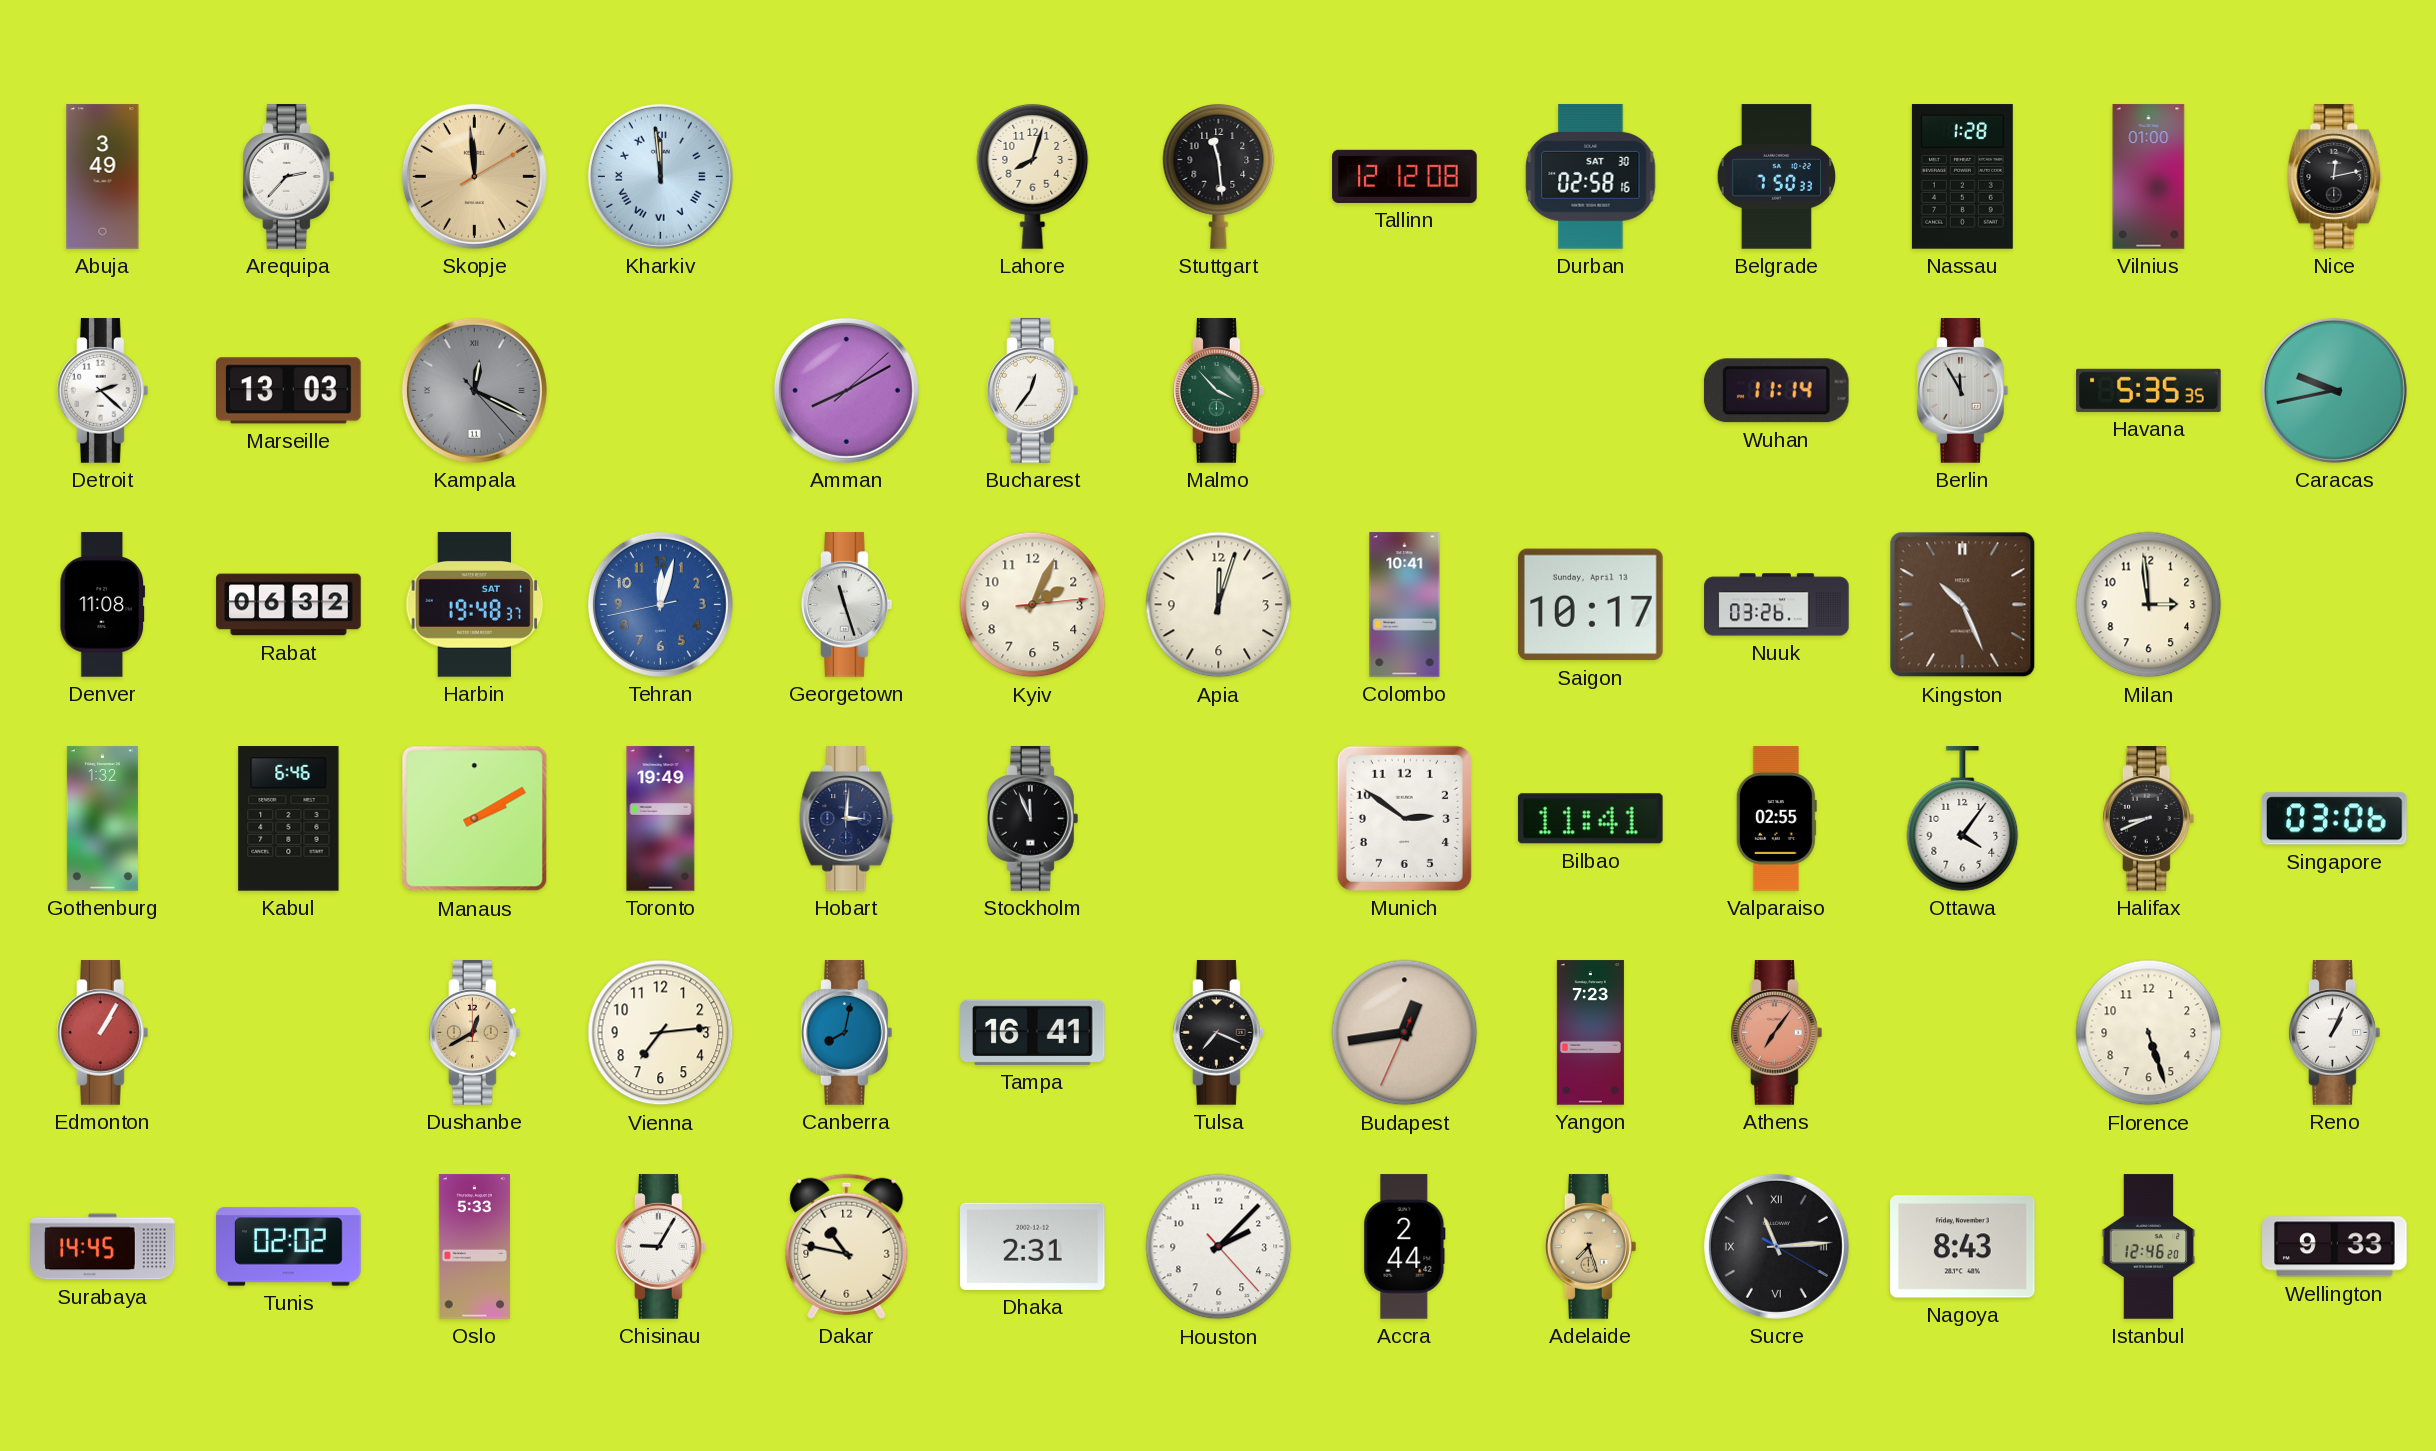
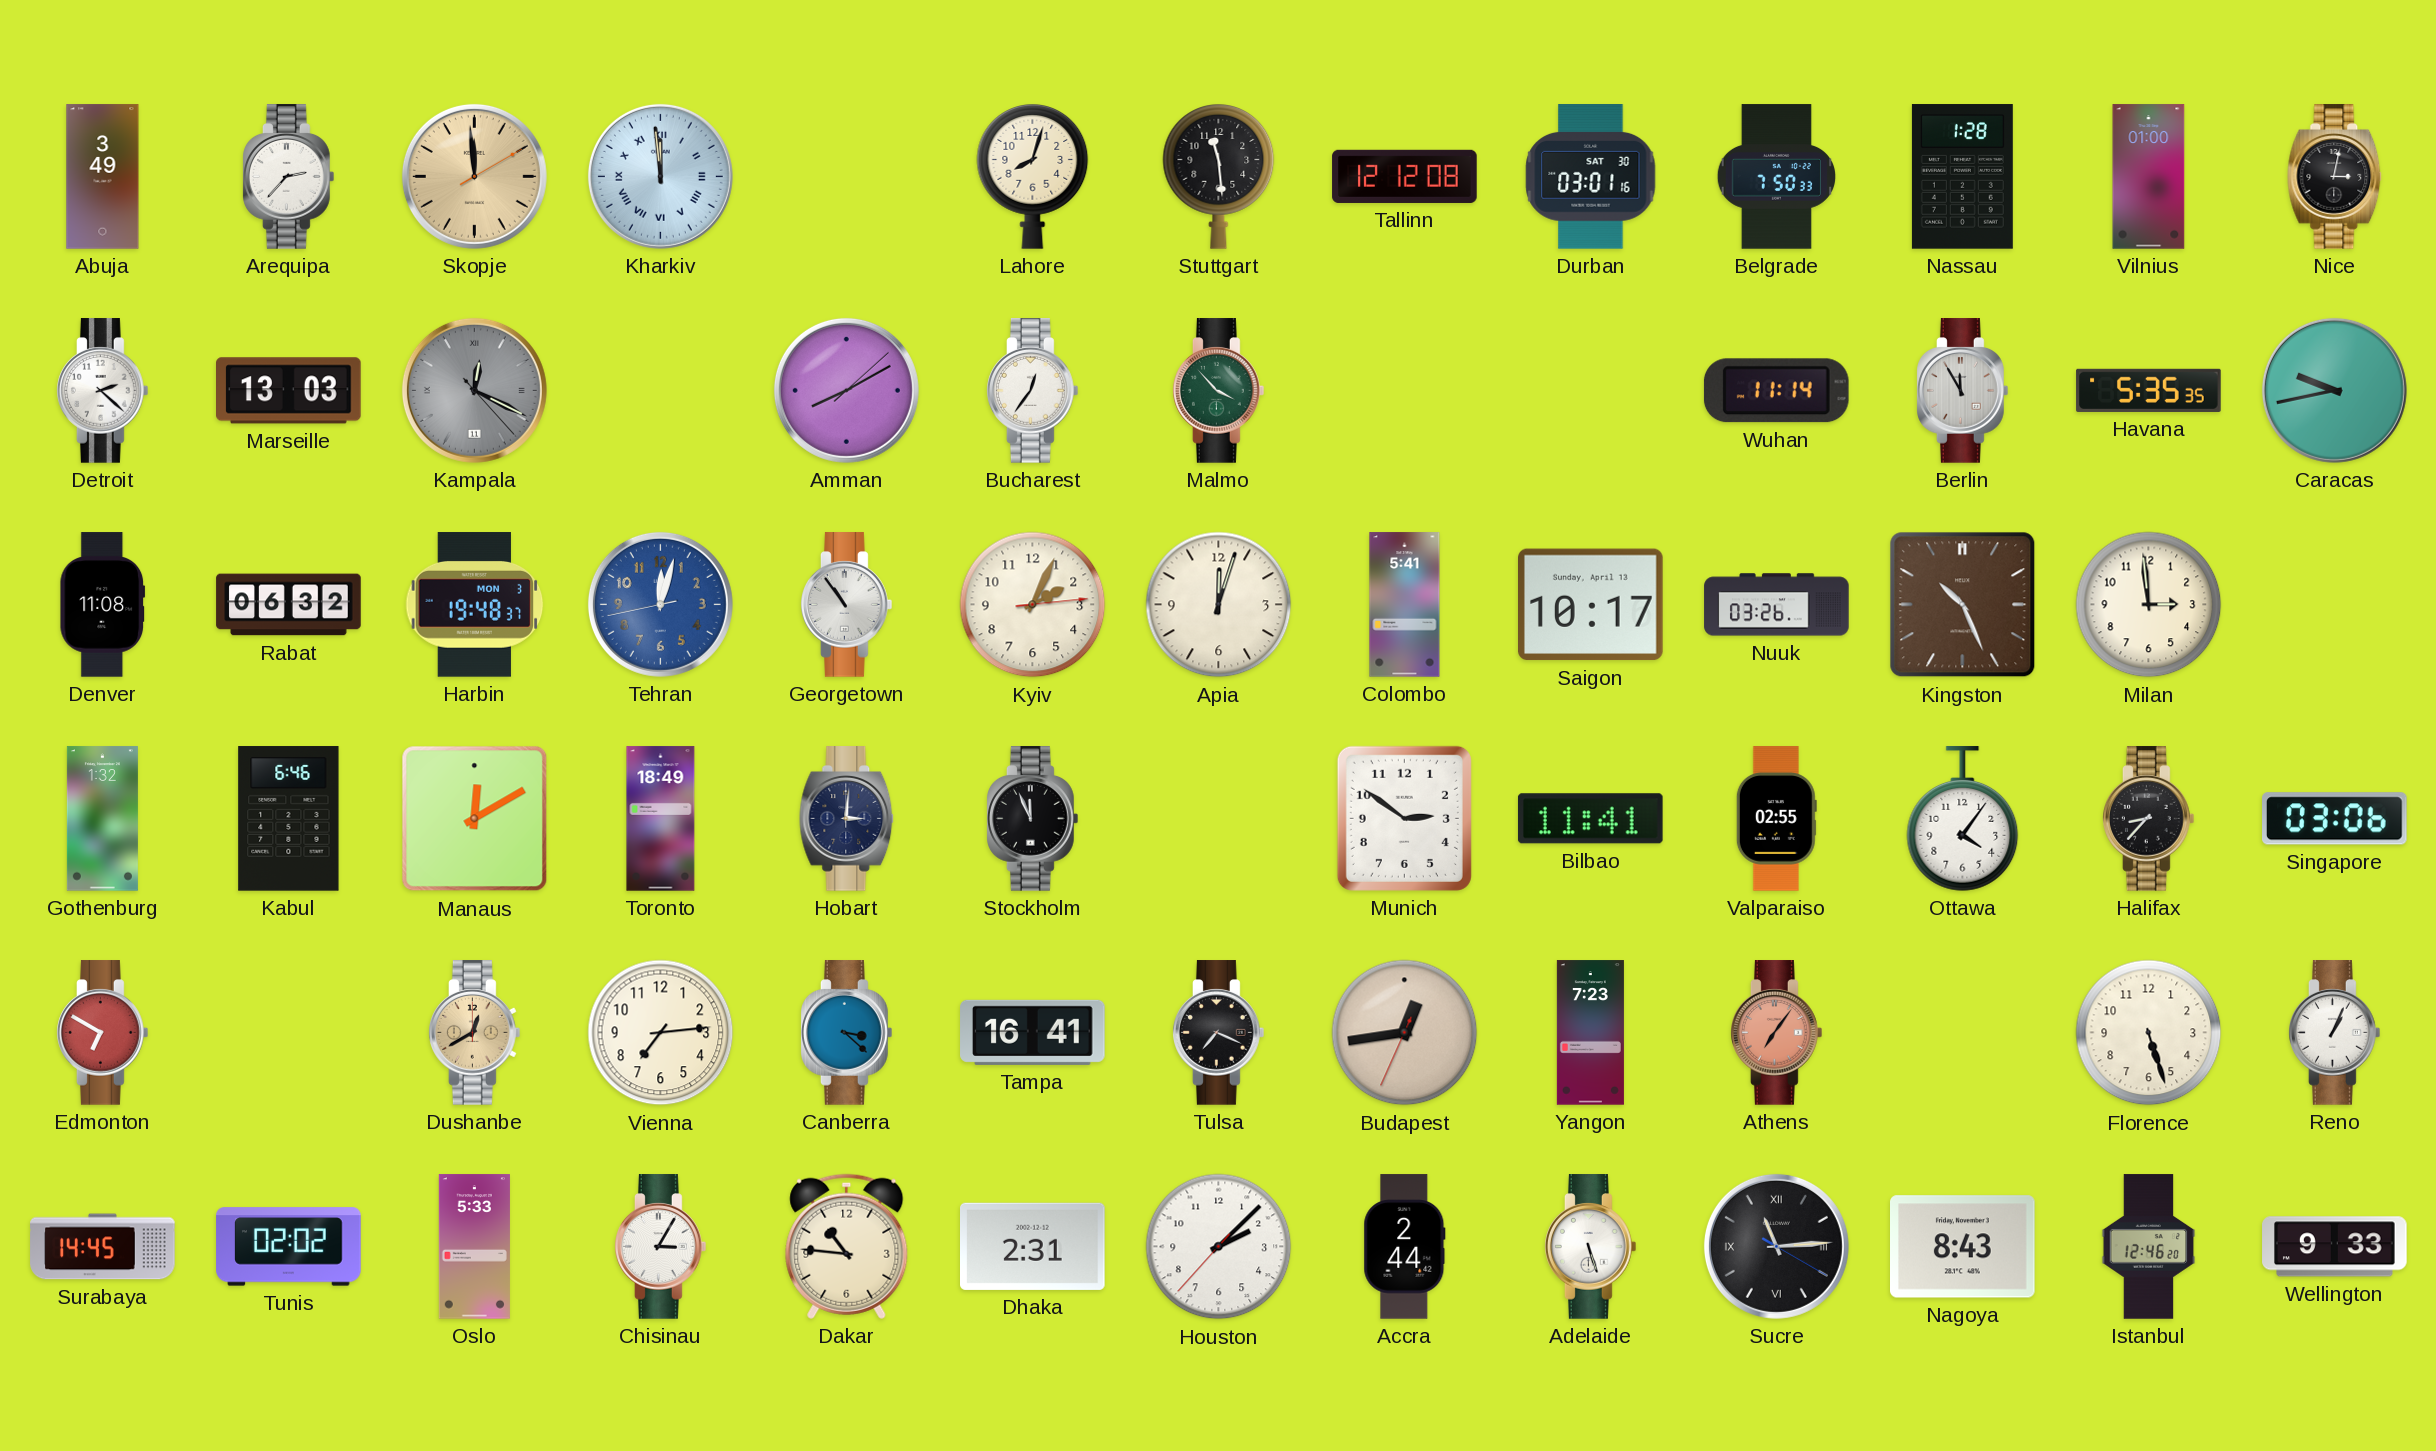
Durban: 02:58 -> 03:01
Nice: 12:13 -> 3:02
Harbin date: SAT 1 -> MON 3
Georgetown: 11:27 -> 10:54
Colombo: 10:41 -> 5:41
Manaus: 2:10 -> 12:10
Toronto: 19:49 -> 18:49
Halifax: 8:41 -> 8:37
Edmonton: 1:05 -> 6:50
Canberra: 8:02 -> 3:22
Chisinau: 9:05 -> 3:05
Dakar: 10:47 -> 10:46
Houston: 2:07:23 -> 2:07:37
Adelaide: 7:27 -> 5:27
Adelaide dial: champagne -> white
